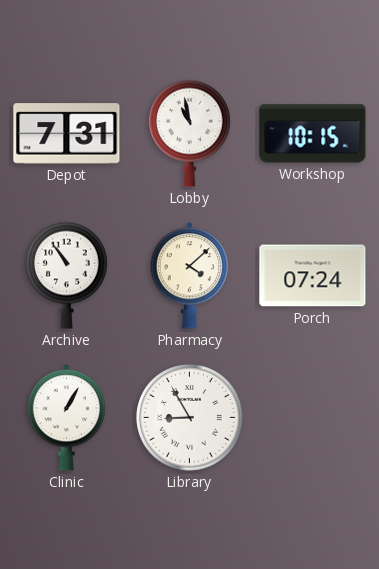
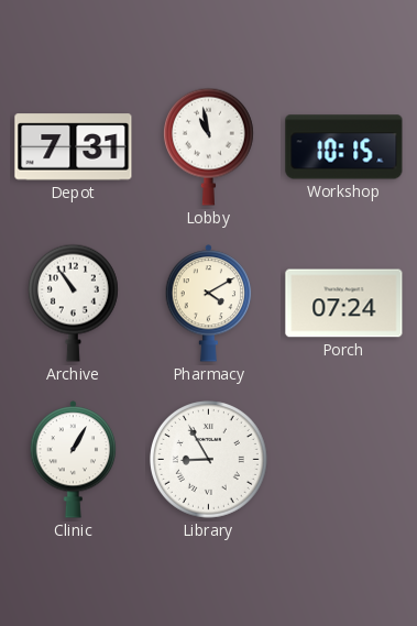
Pharmacy: 4:08 -> 4:10
